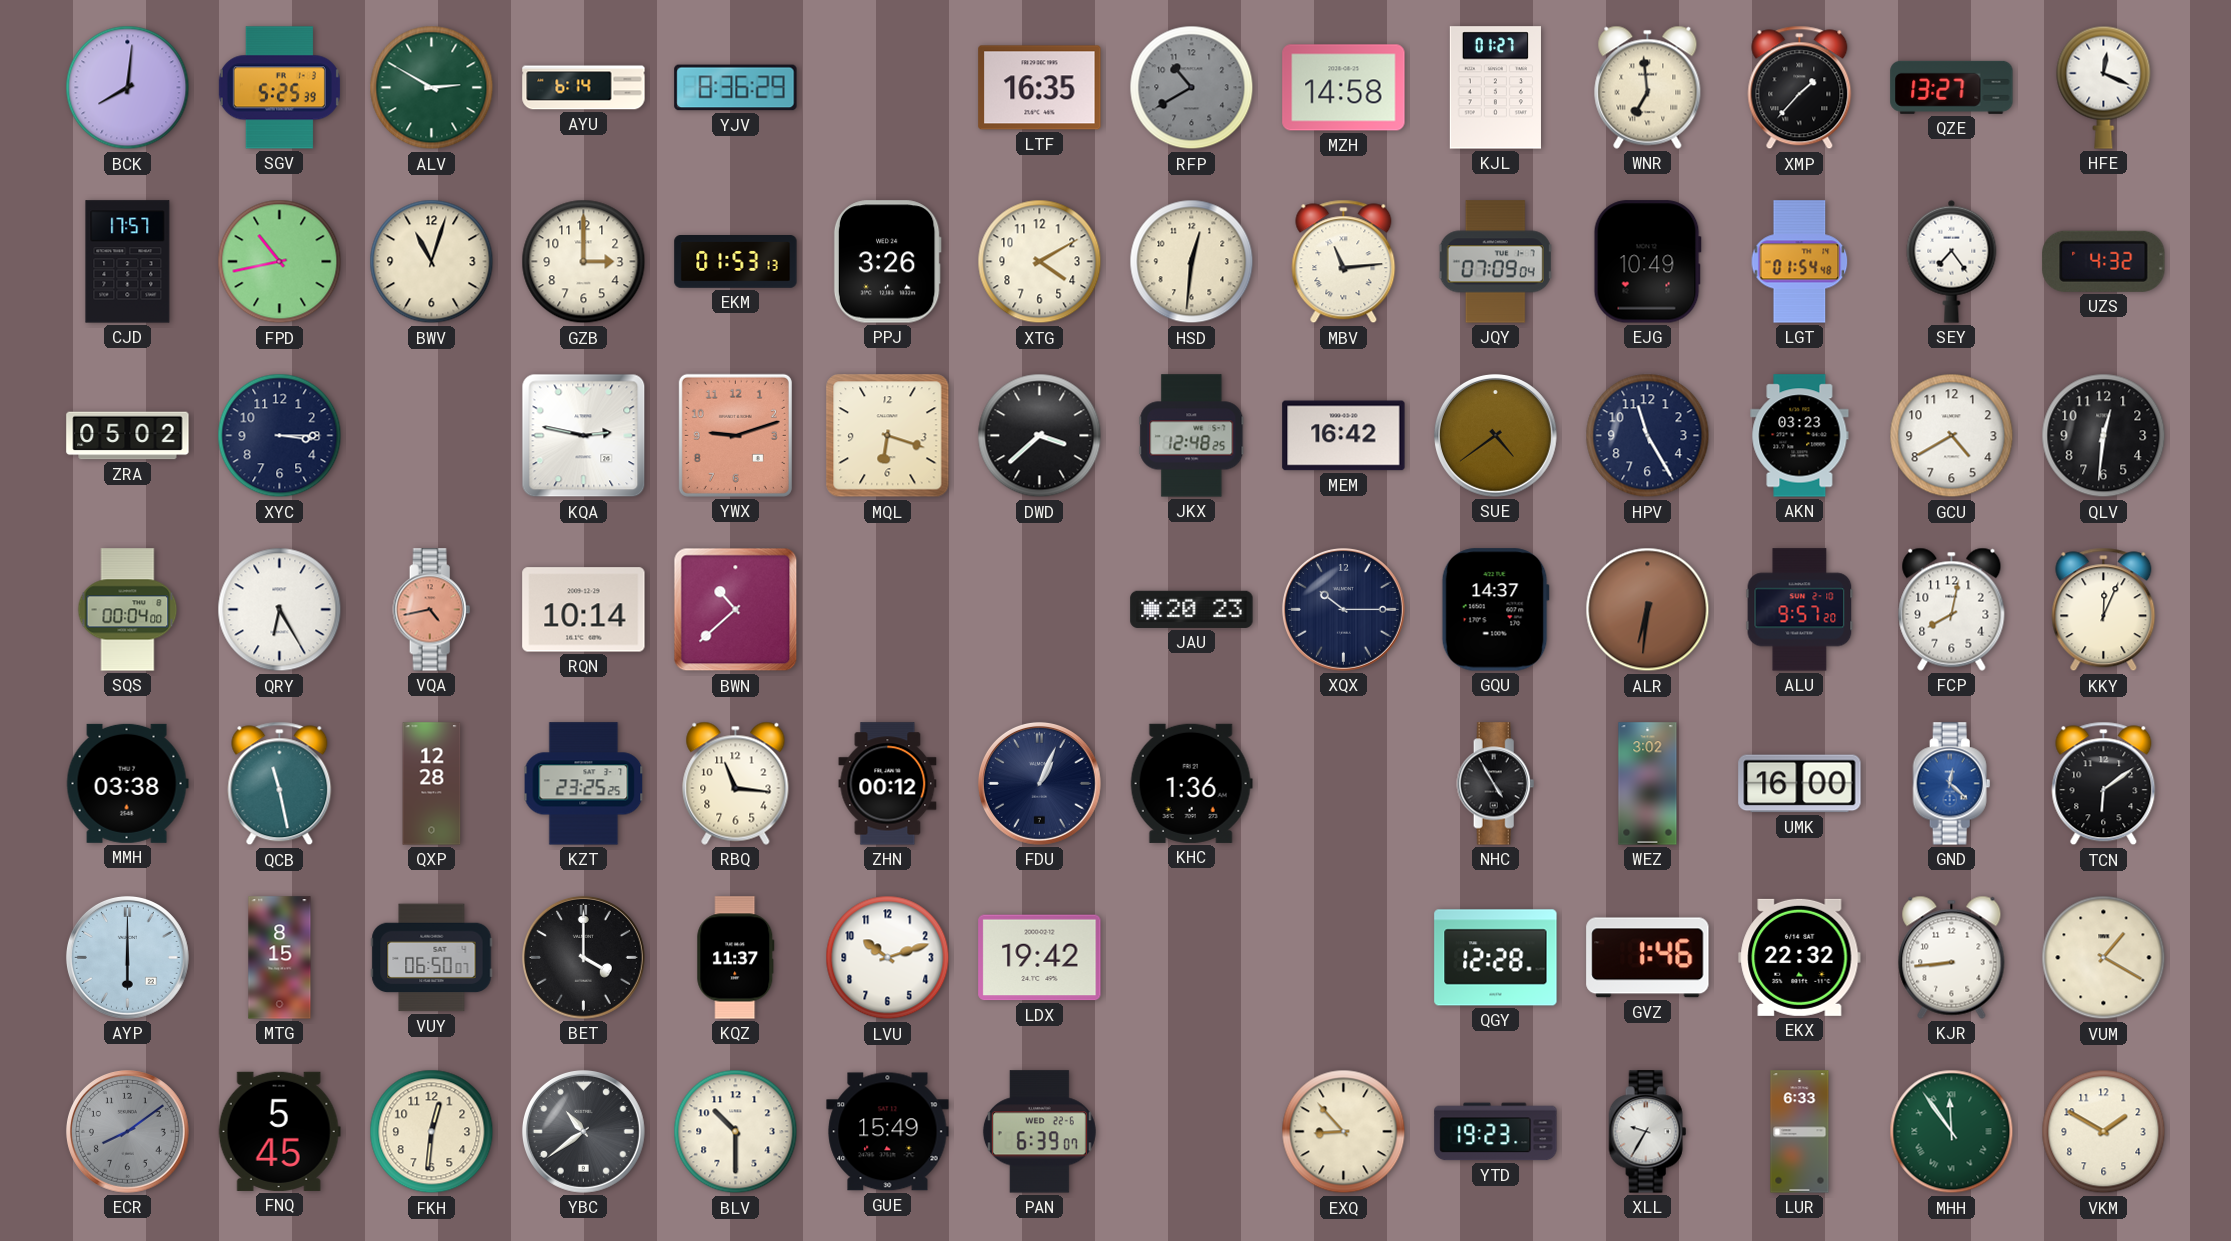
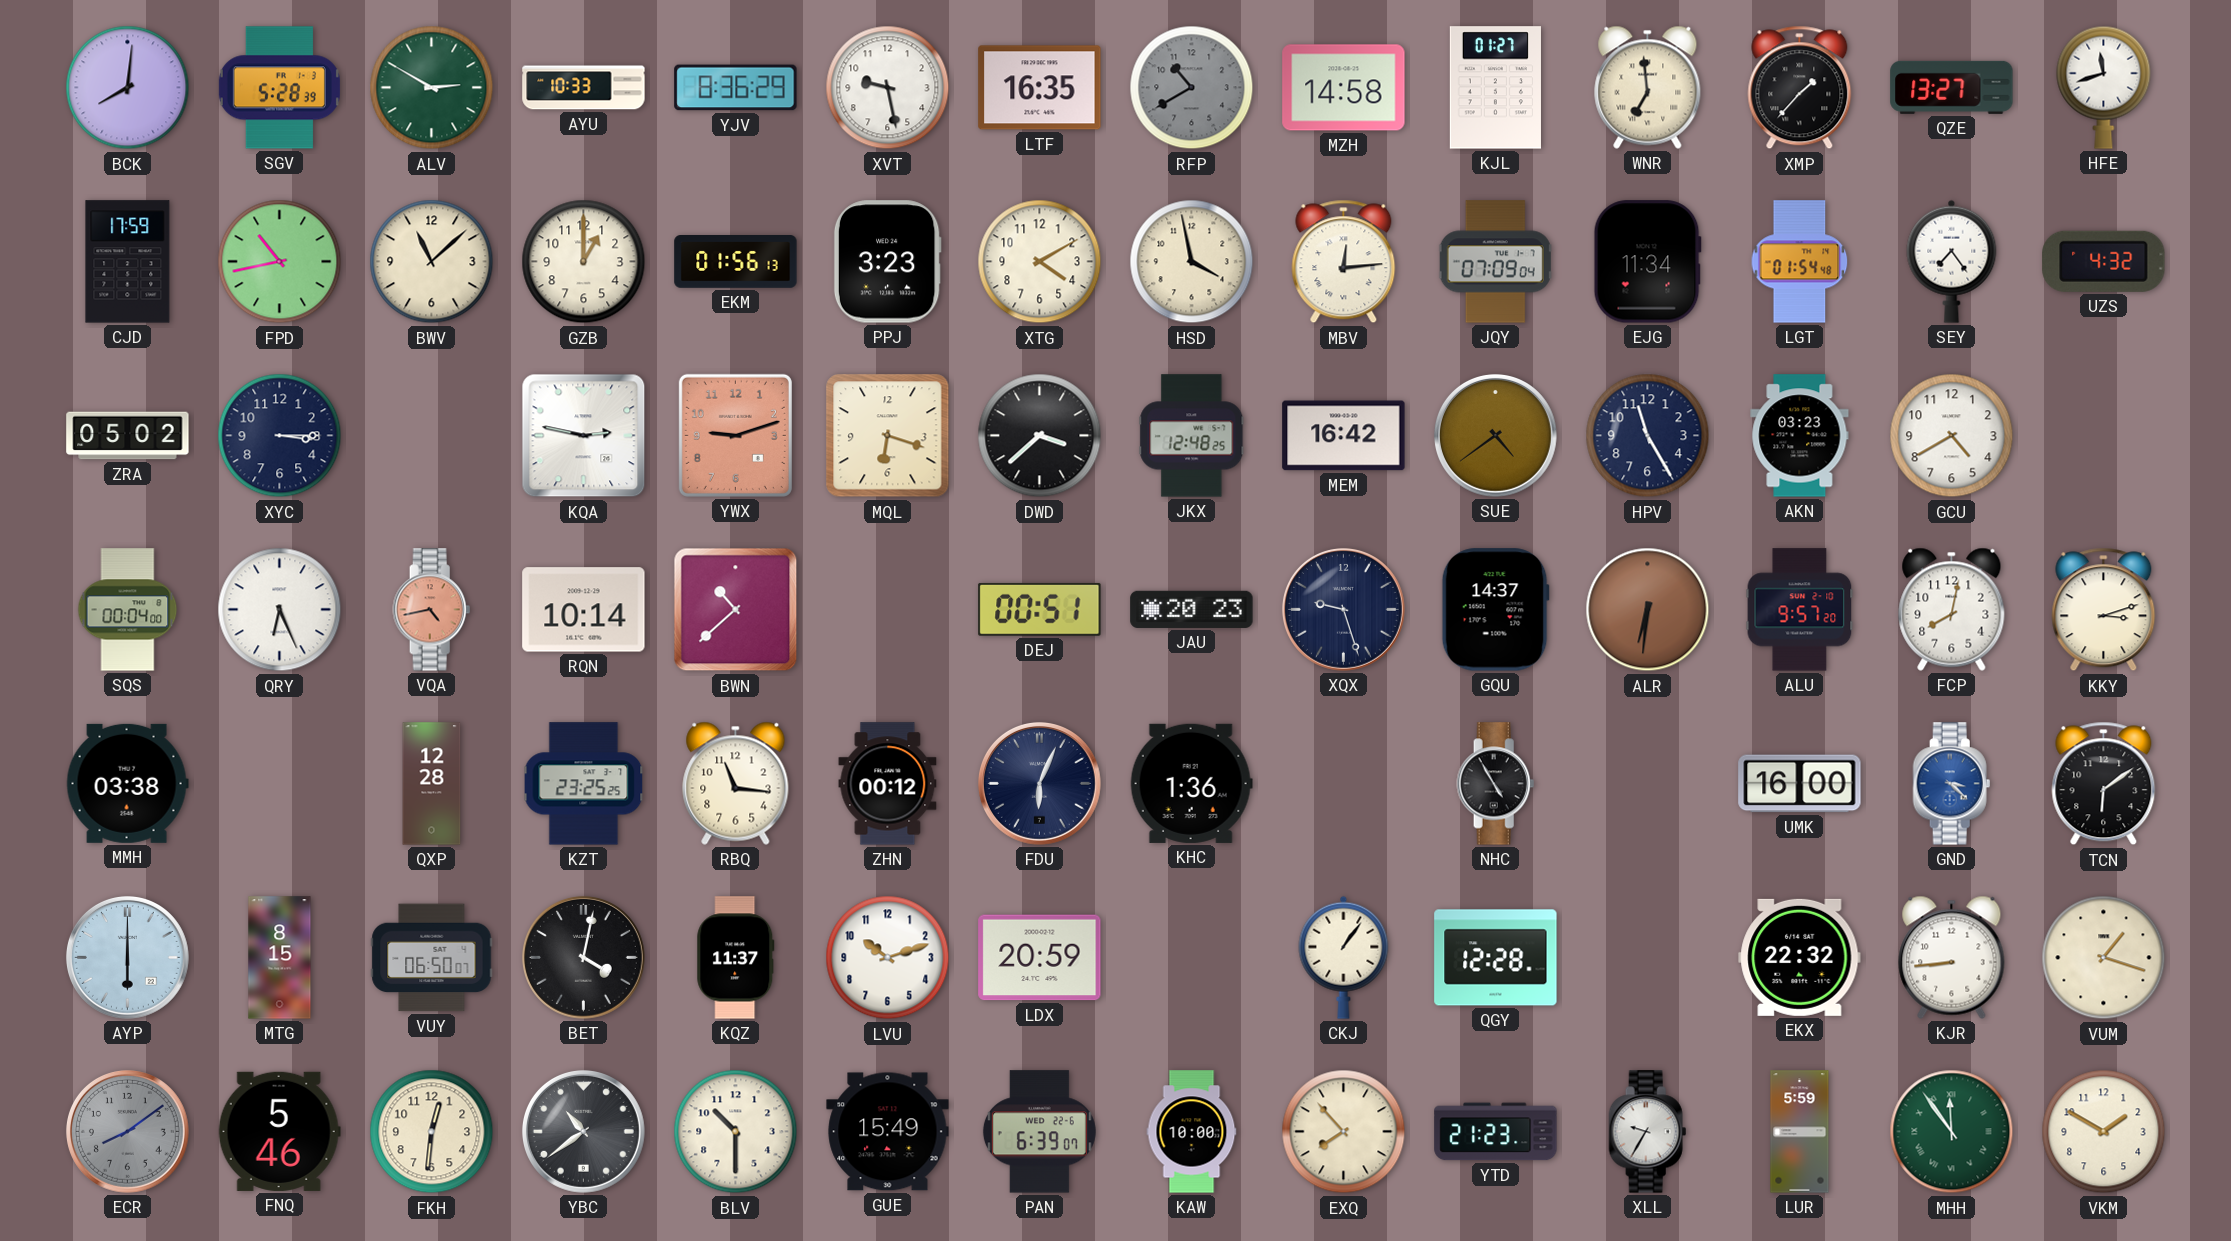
SGV: 5:25 -> 5:28
AYU: 6:14 -> 10:33
XVT: none -> 9:28
HFE: 12:19 -> 11:42
CJD: 17:57 -> 17:59
BWV: 11:03 -> 11:08
GZB: 3:00 -> 1:00
EKM: 01:53 -> 01:56
PPJ: 3:26 -> 3:23
HSD: 12:31 -> 3:58
MBV: 11:14 -> 12:14
EJG: 10:49 -> 11:34
QLV: 12:31 -> none
QRY: 6:25 -> 6:26
DEJ: none -> 00:51
XQX: 10:15 -> 9:27
KKY: 12:04 -> 3:12
QCB: 11:28 -> none
FDU: 1:04 -> 6:04
WEZ: 3:02 -> none
GND: 12:22 -> 3:22
BET: 4:00 -> 4:02
LDX: 19:42 -> 20:59
CKJ: none -> 1:06
GVZ: 1:46 -> none
VUM: 1:20 -> 1:18
FNQ: 5:45 -> 5:46
KAW: none -> 10:00
EXQ: 8:53 -> 7:53
YTD: 19:23 -> 21:23
LUR: 6:33 -> 5:59
